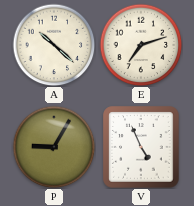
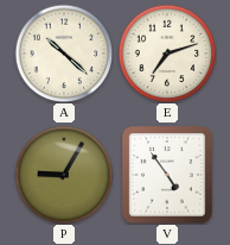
V: 4:56 -> 4:54
